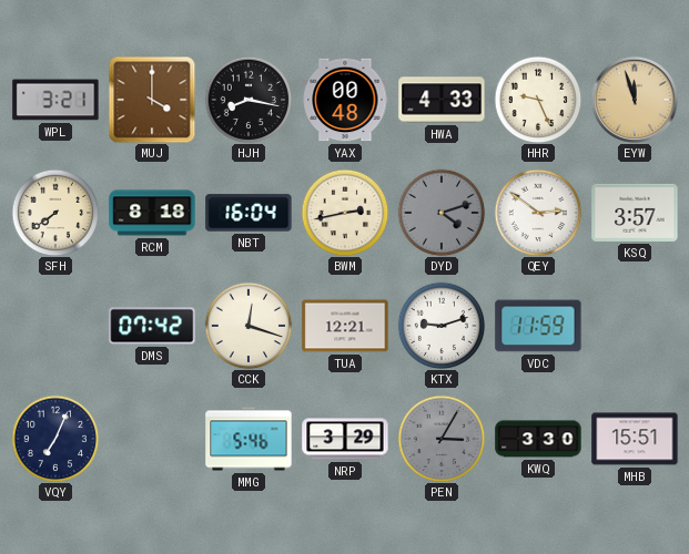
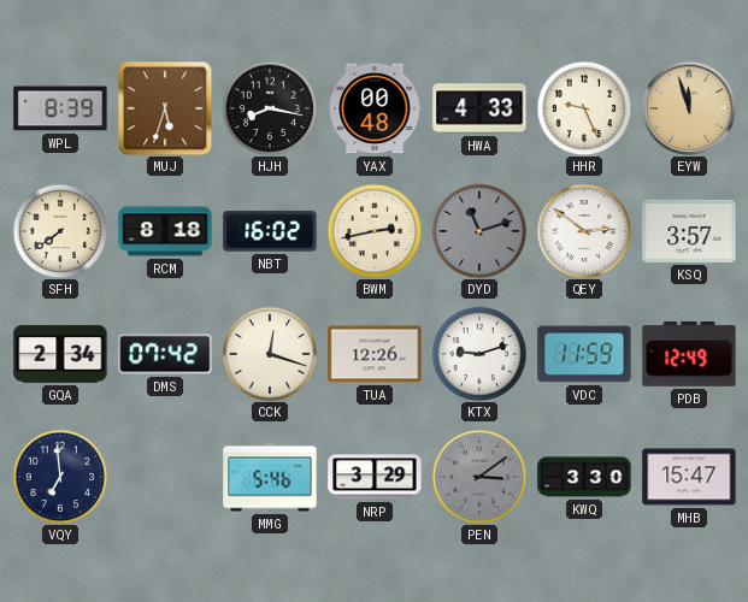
WPL: 3:21 -> 8:39
MUJ: 4:00 -> 5:33
NBT: 16:04 -> 16:02
DYD: 4:12 -> 11:12
GQA: none -> 2:34
TUA: 12:21 -> 12:26
PDB: none -> 12:49
VQY: 7:04 -> 6:59
PEN: 3:05 -> 3:09
MHB: 15:51 -> 15:47
